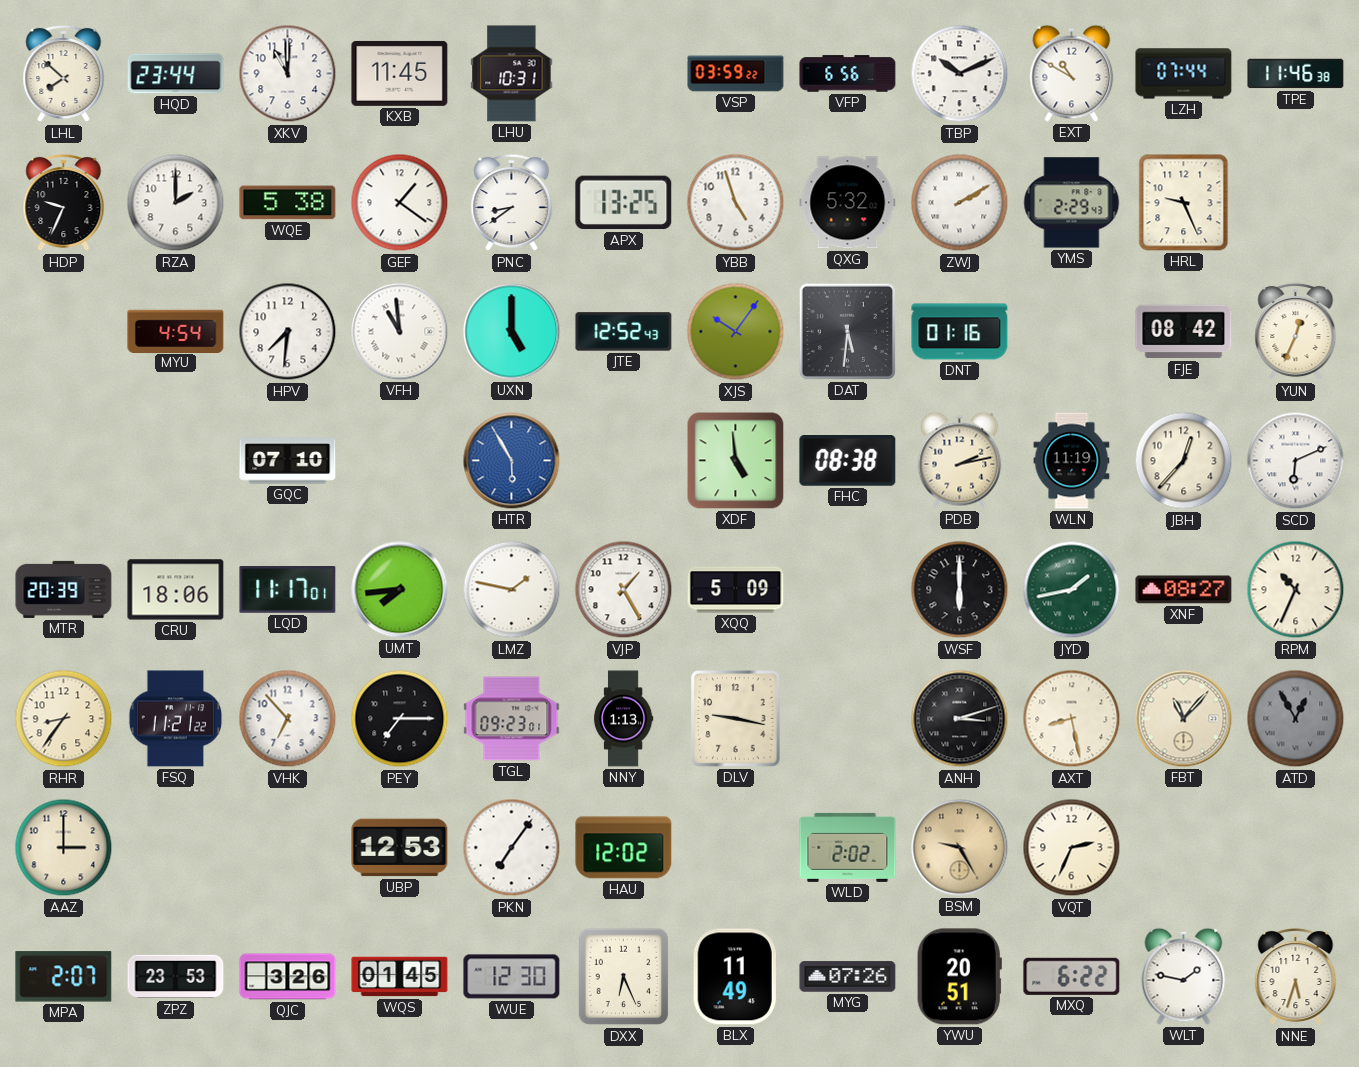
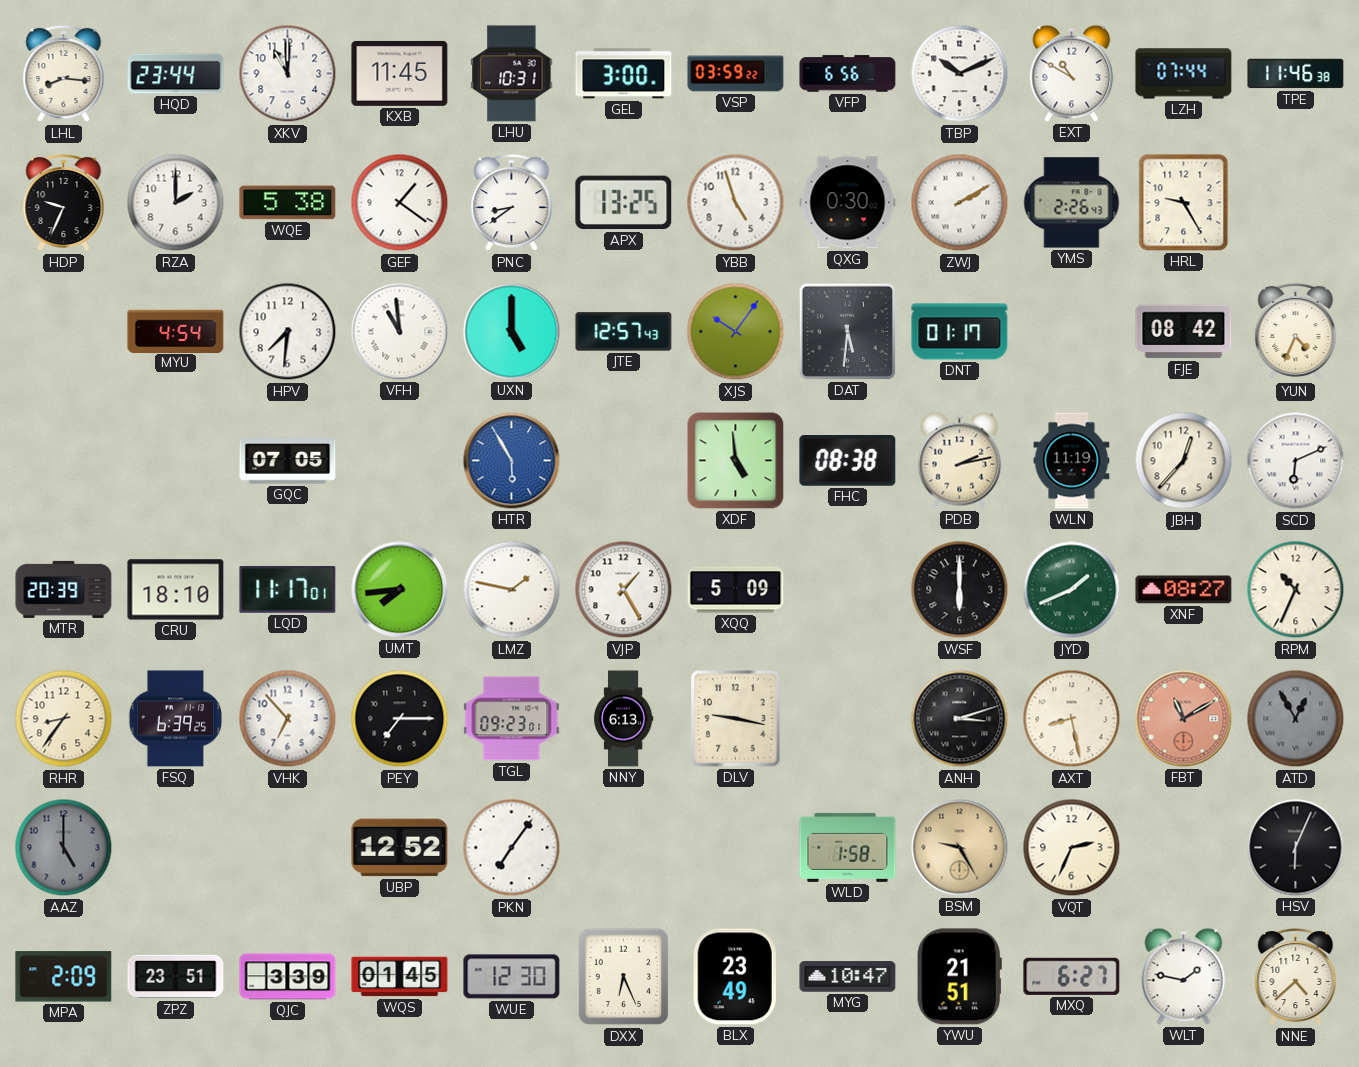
LHL: 7:52 -> 8:16
GEL: none -> 3:00
QXG: 5:32 -> 0:30
YMS: 2:29 -> 2:26
HRL: 9:26 -> 9:25
JTE: 12:52 -> 12:57
DNT: 01:16 -> 01:17
YUN: 12:34 -> 4:34
GQC: 07:10 -> 07:05
CRU: 18:06 -> 18:10
JYD: 1:43 -> 1:41
FSQ: 11:21 -> 6:39
NNY: 1:13 -> 6:13
FBT: 11:07 -> 11:10
FBT dial: cream -> salmon
AAZ: 3:00 -> 5:00
AAZ dial: cream -> grey
UBP: 12:53 -> 12:52
HAU: 12:02 -> none
WLD: 2:02 -> 1:58
HSV: none -> 6:04
MPA: 2:07 -> 2:09
ZPZ: 23:53 -> 23:51
QJC: 3:26 -> 3:39
BLX: 11:49 -> 23:49
MYG: 07:26 -> 10:47
YWU: 20:51 -> 21:51
MXQ: 6:22 -> 6:27
NNE: 5:33 -> 4:38
